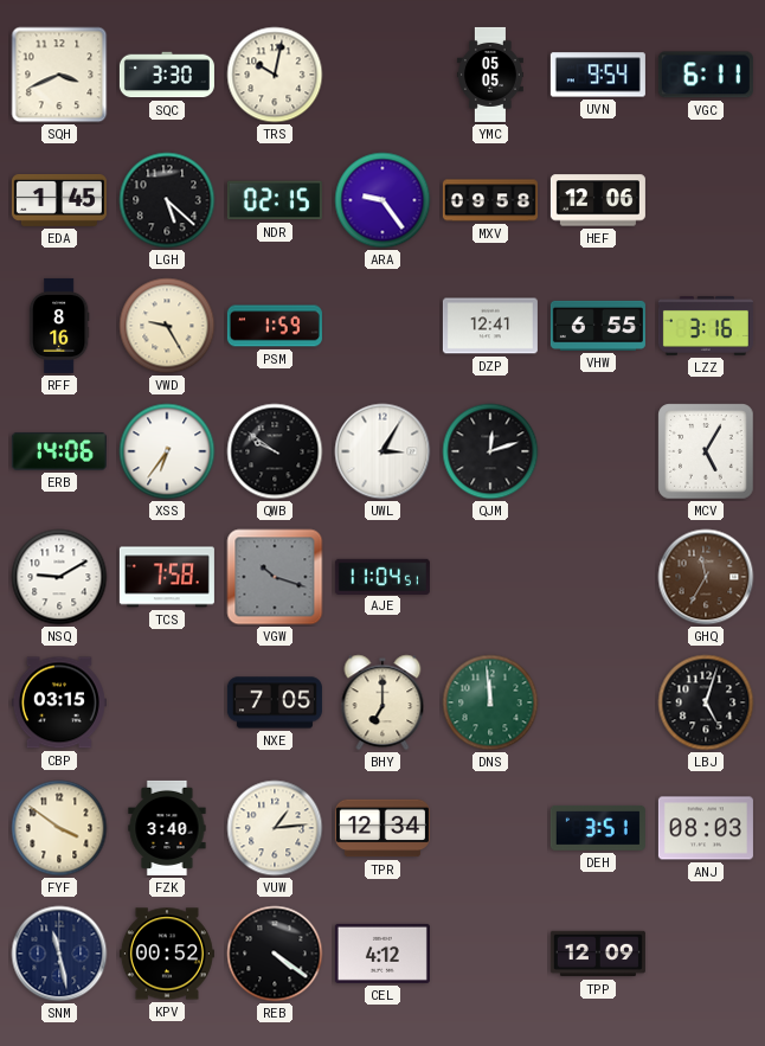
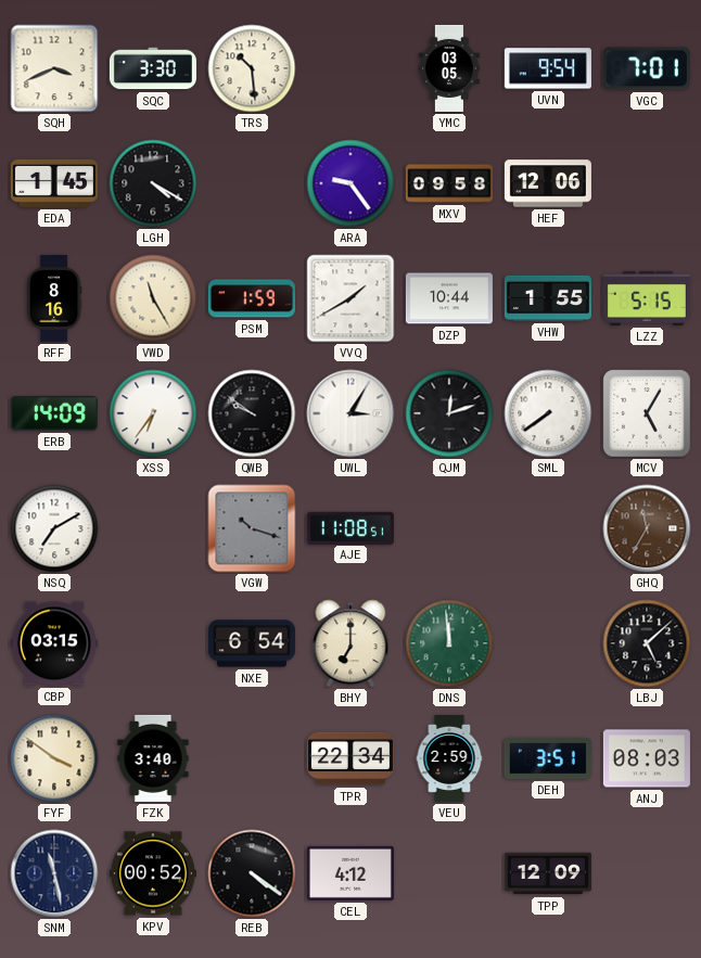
TRS: 10:02 -> 10:29
YMC: 05:05 -> 03:05
VGC: 6:11 -> 7:01
LGH: 5:22 -> 4:20
NDR: 02:15 -> none
VWD: 9:25 -> 11:25
VVQ: none -> 1:40
DZP: 12:41 -> 10:44
VHW: 6:55 -> 1:55
LZZ: 3:16 -> 5:15
ERB: 14:06 -> 14:09
SML: none -> 7:39
NSQ: 9:10 -> 7:10
TCS: 7:58 -> none
AJE: 11:04 -> 11:08
NXE: 7:05 -> 6:54
LBJ: 5:03 -> 5:08
VUW: 1:14 -> none
TPR: 12:34 -> 22:34
VEU: none -> 2:59
